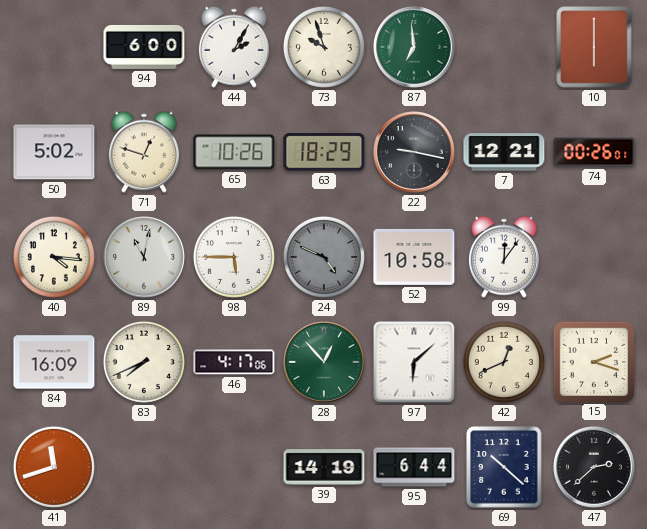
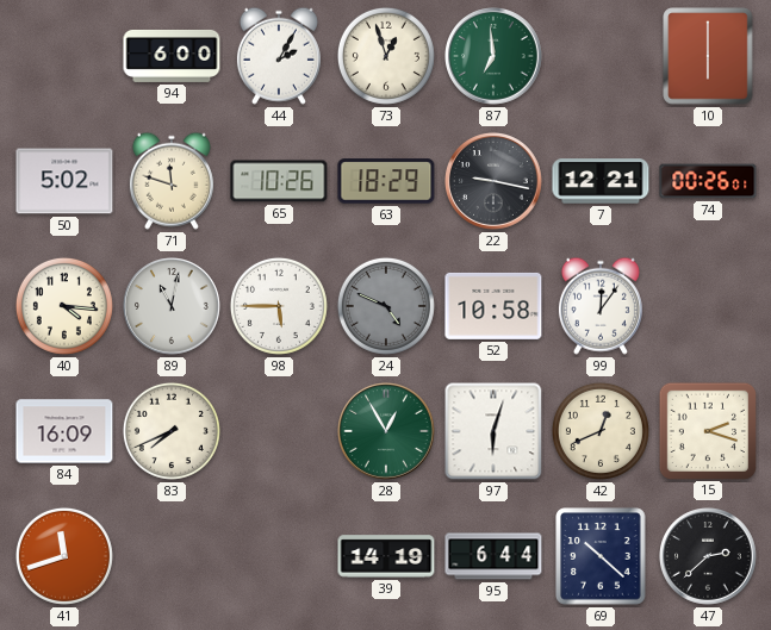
73: 9:57 -> 12:57
71: 12:48 -> 11:48
46: 4:17 -> none
28: 12:53 -> 12:55
97: 6:08 -> 6:03
